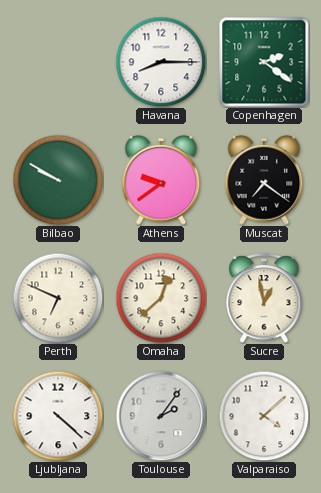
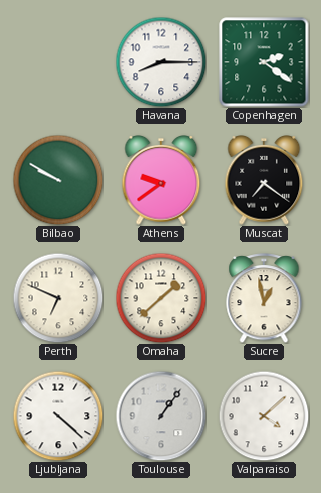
Omaha: 12:38 -> 1:38
Toulouse: 2:06 -> 1:06
